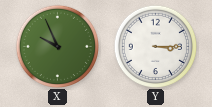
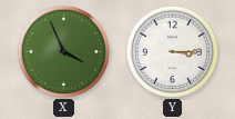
X: 9:56 -> 3:56
